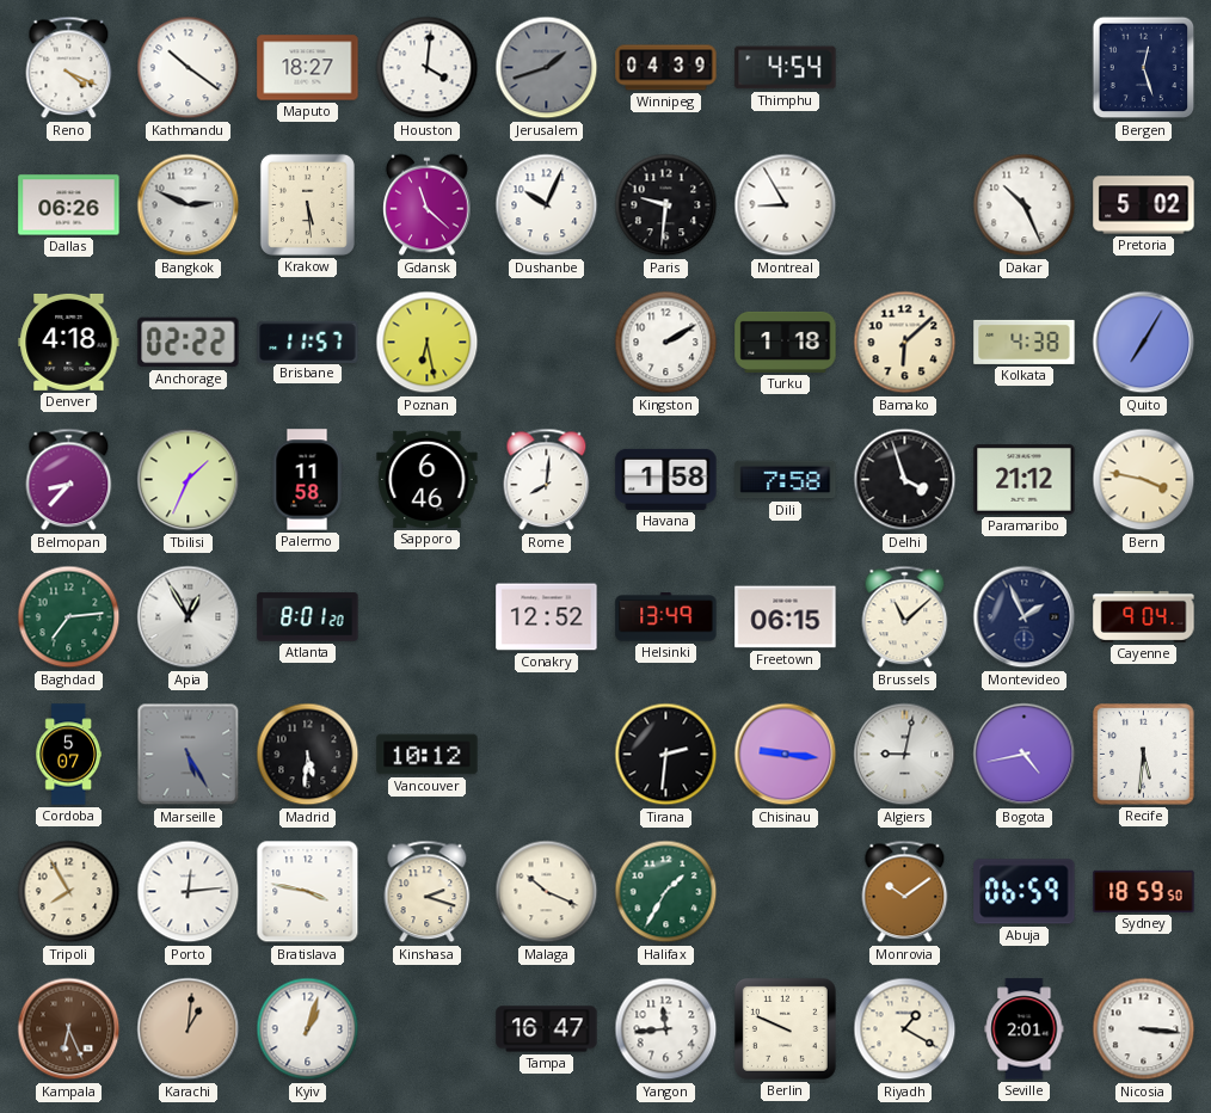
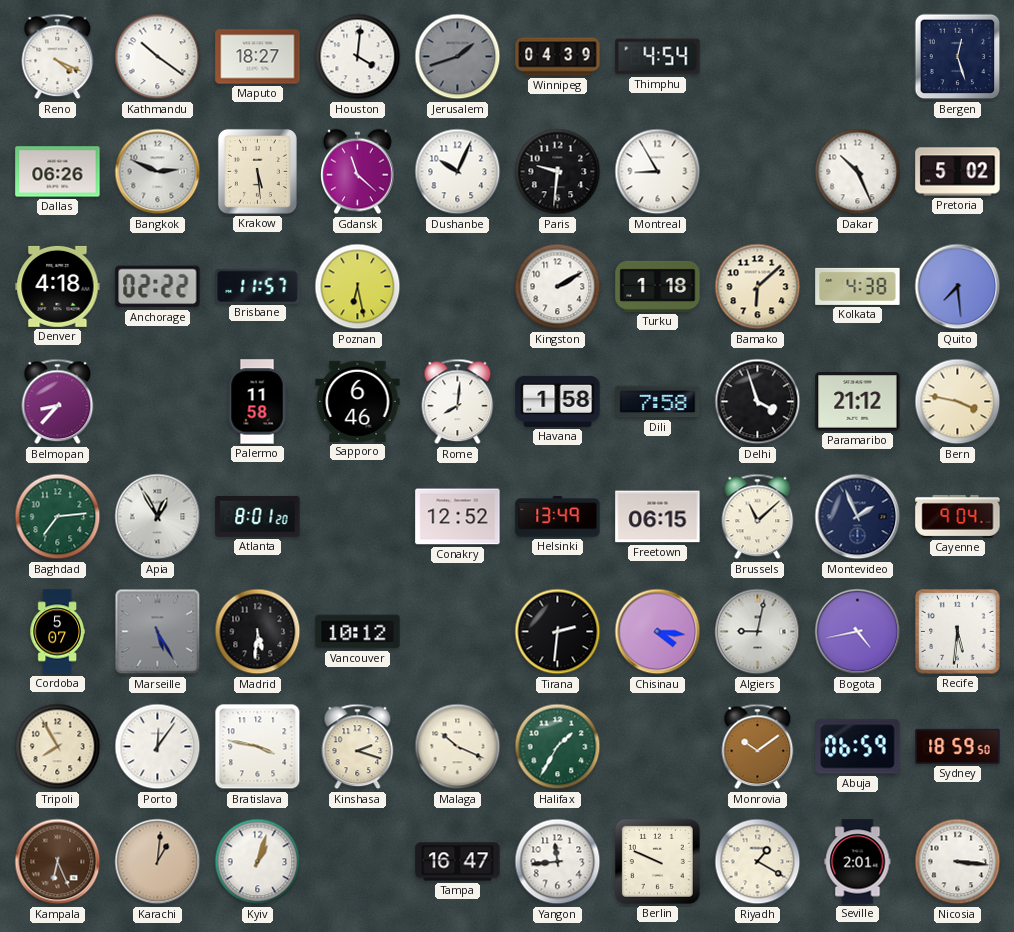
Quito: 7:05 -> 7:29
Tbilisi: 1:34 -> none
Chisinau: 9:16 -> 4:16
Porto: 12:14 -> 12:06
